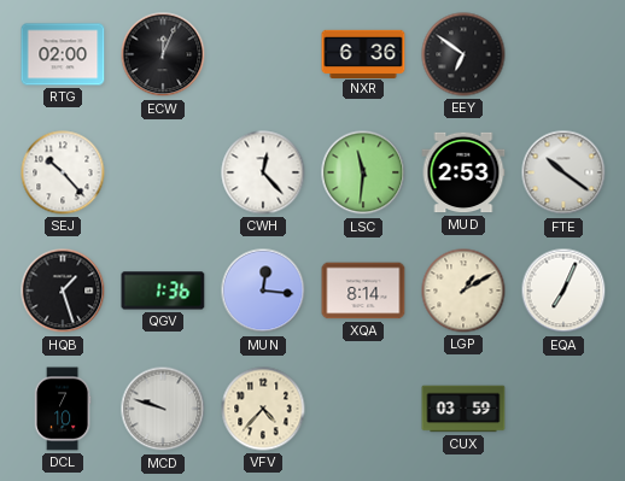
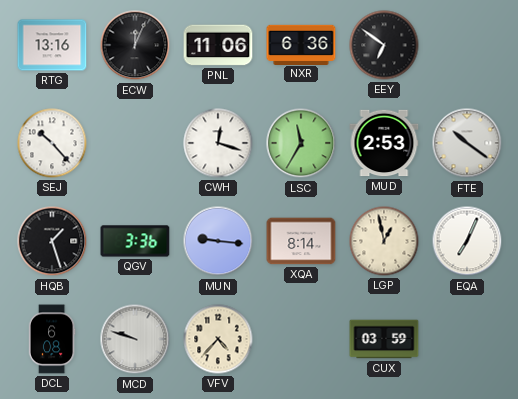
RTG: 02:00 -> 13:16
PNL: none -> 11:06
CWH: 12:23 -> 12:18
LSC: 11:31 -> 11:35
QGV: 1:36 -> 3:36
MUN: 12:16 -> 9:16
LGP: 1:10 -> 12:58
DCL: 7:10 -> 6:08
